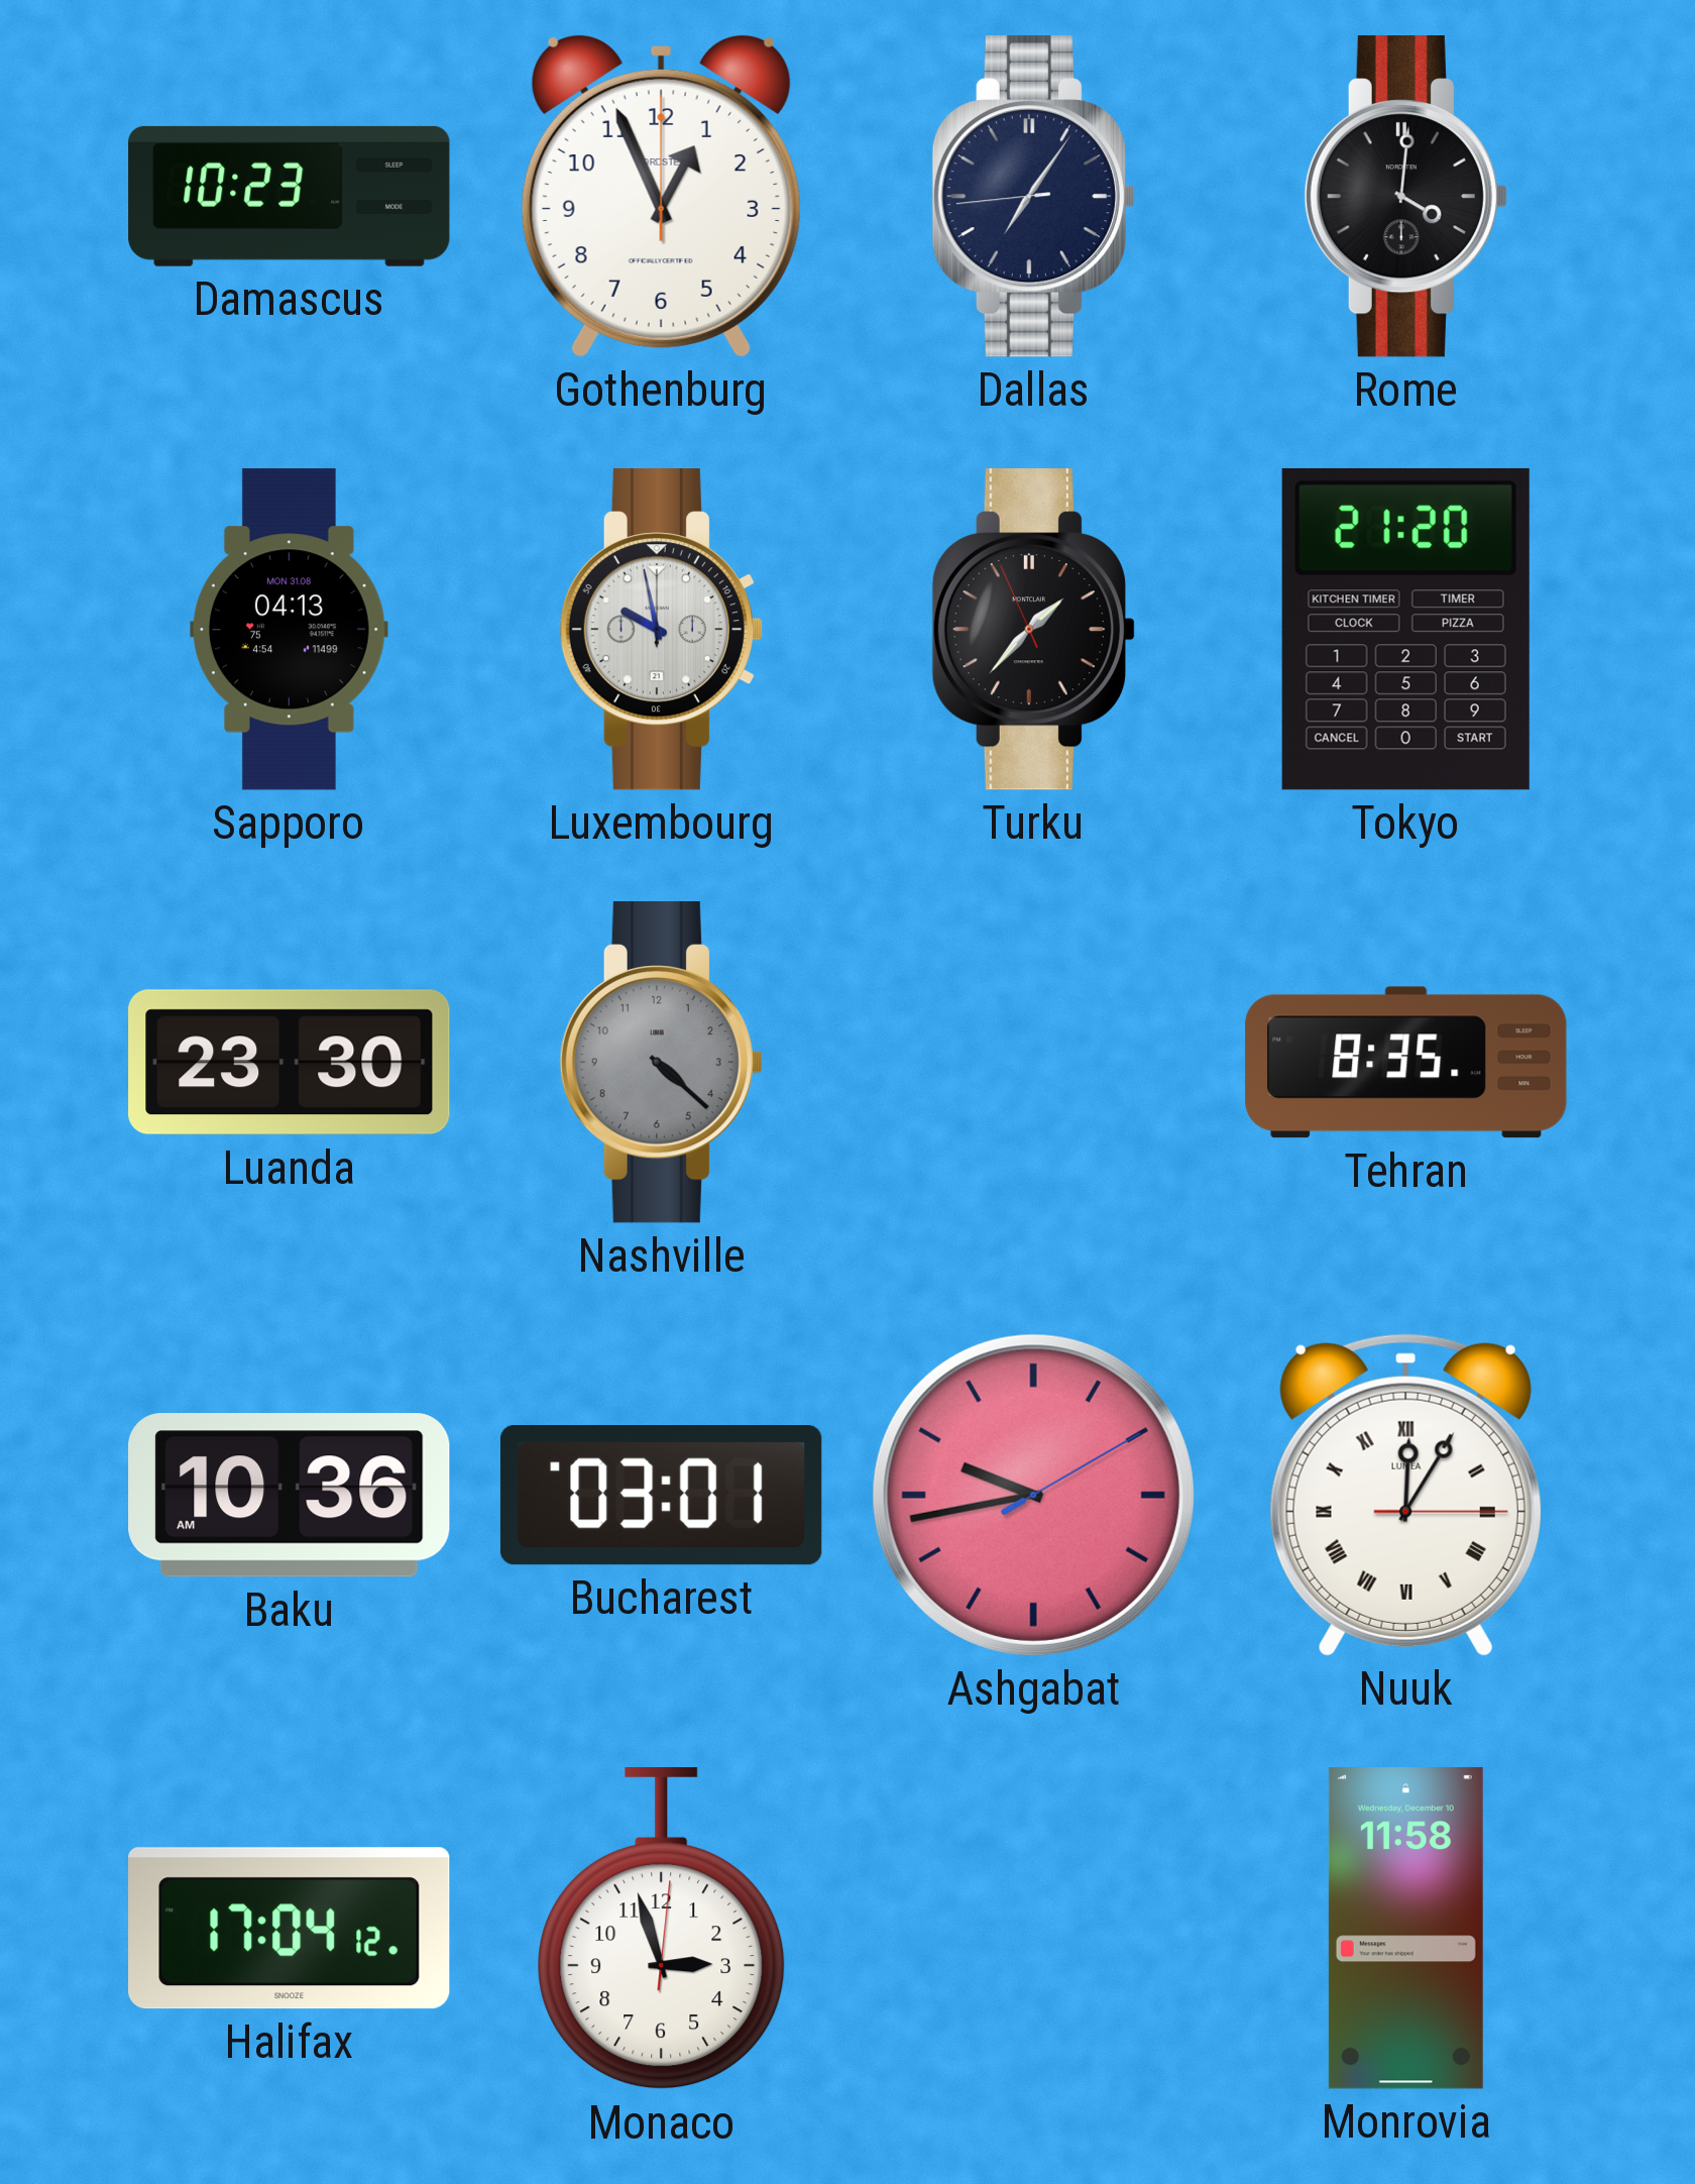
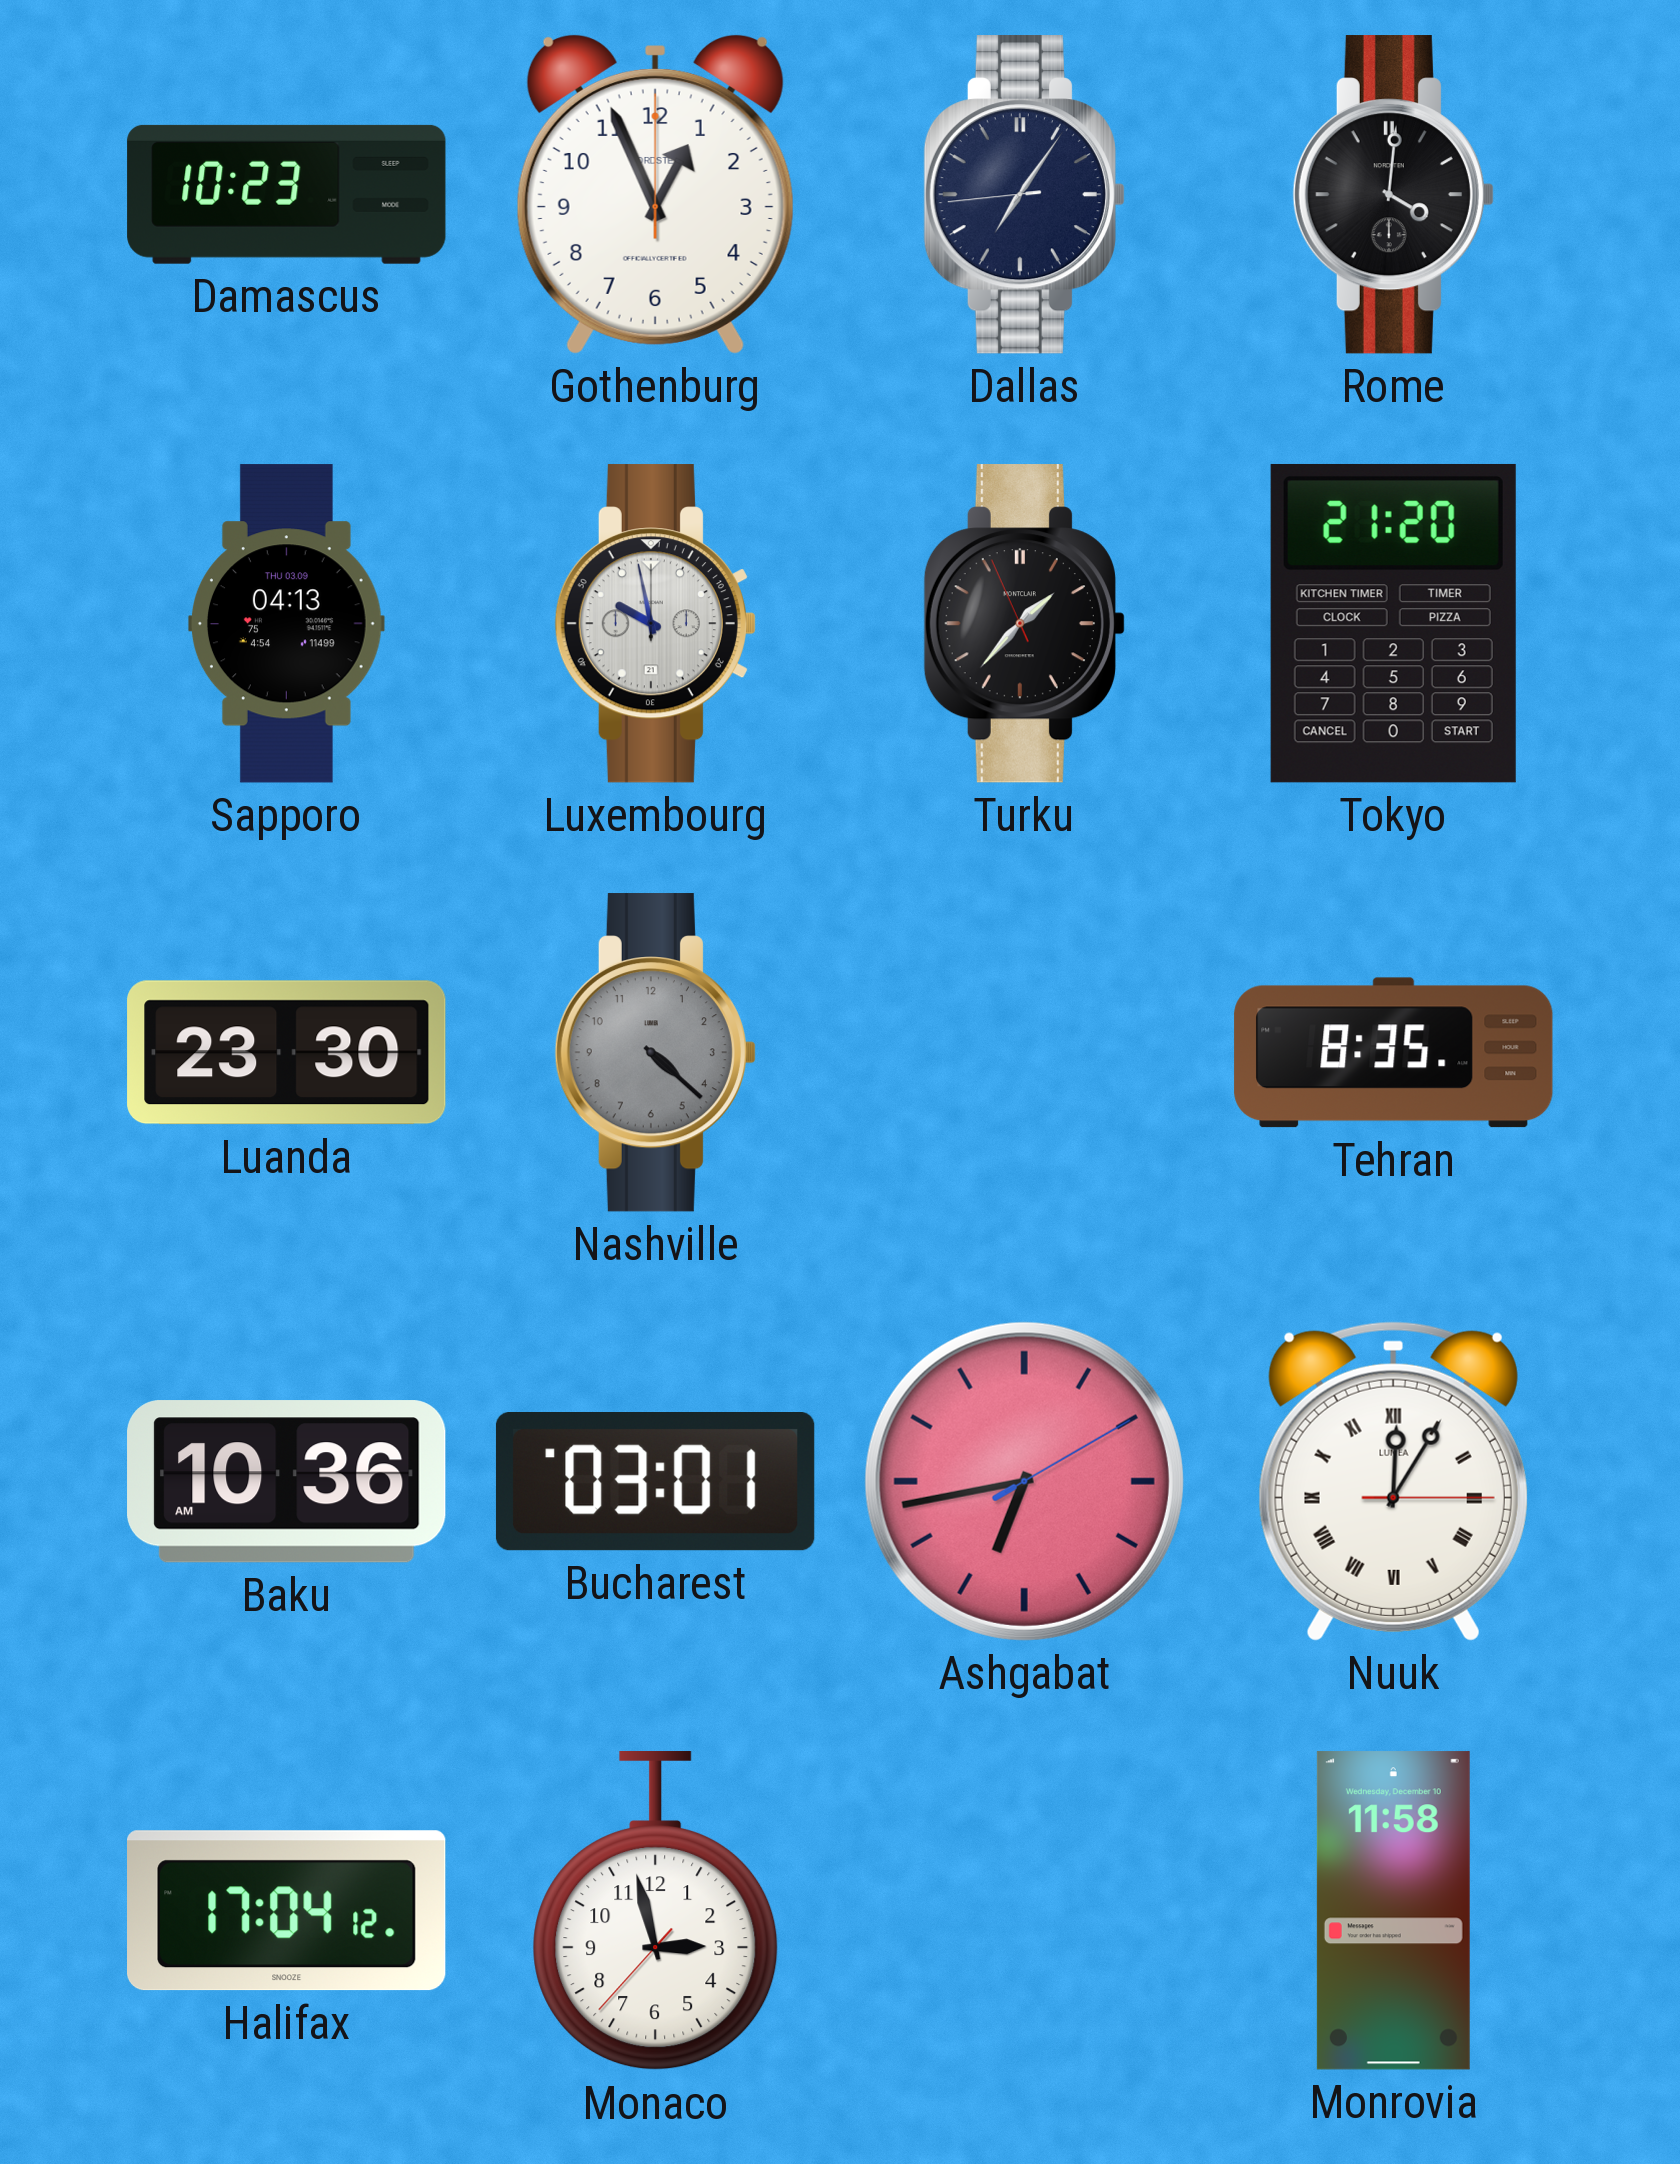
Sapporo date: MON 31.08 -> THU 03.09
Ashgabat: 9:43 -> 6:43
Monaco: 2:57:01 -> 2:57:37
